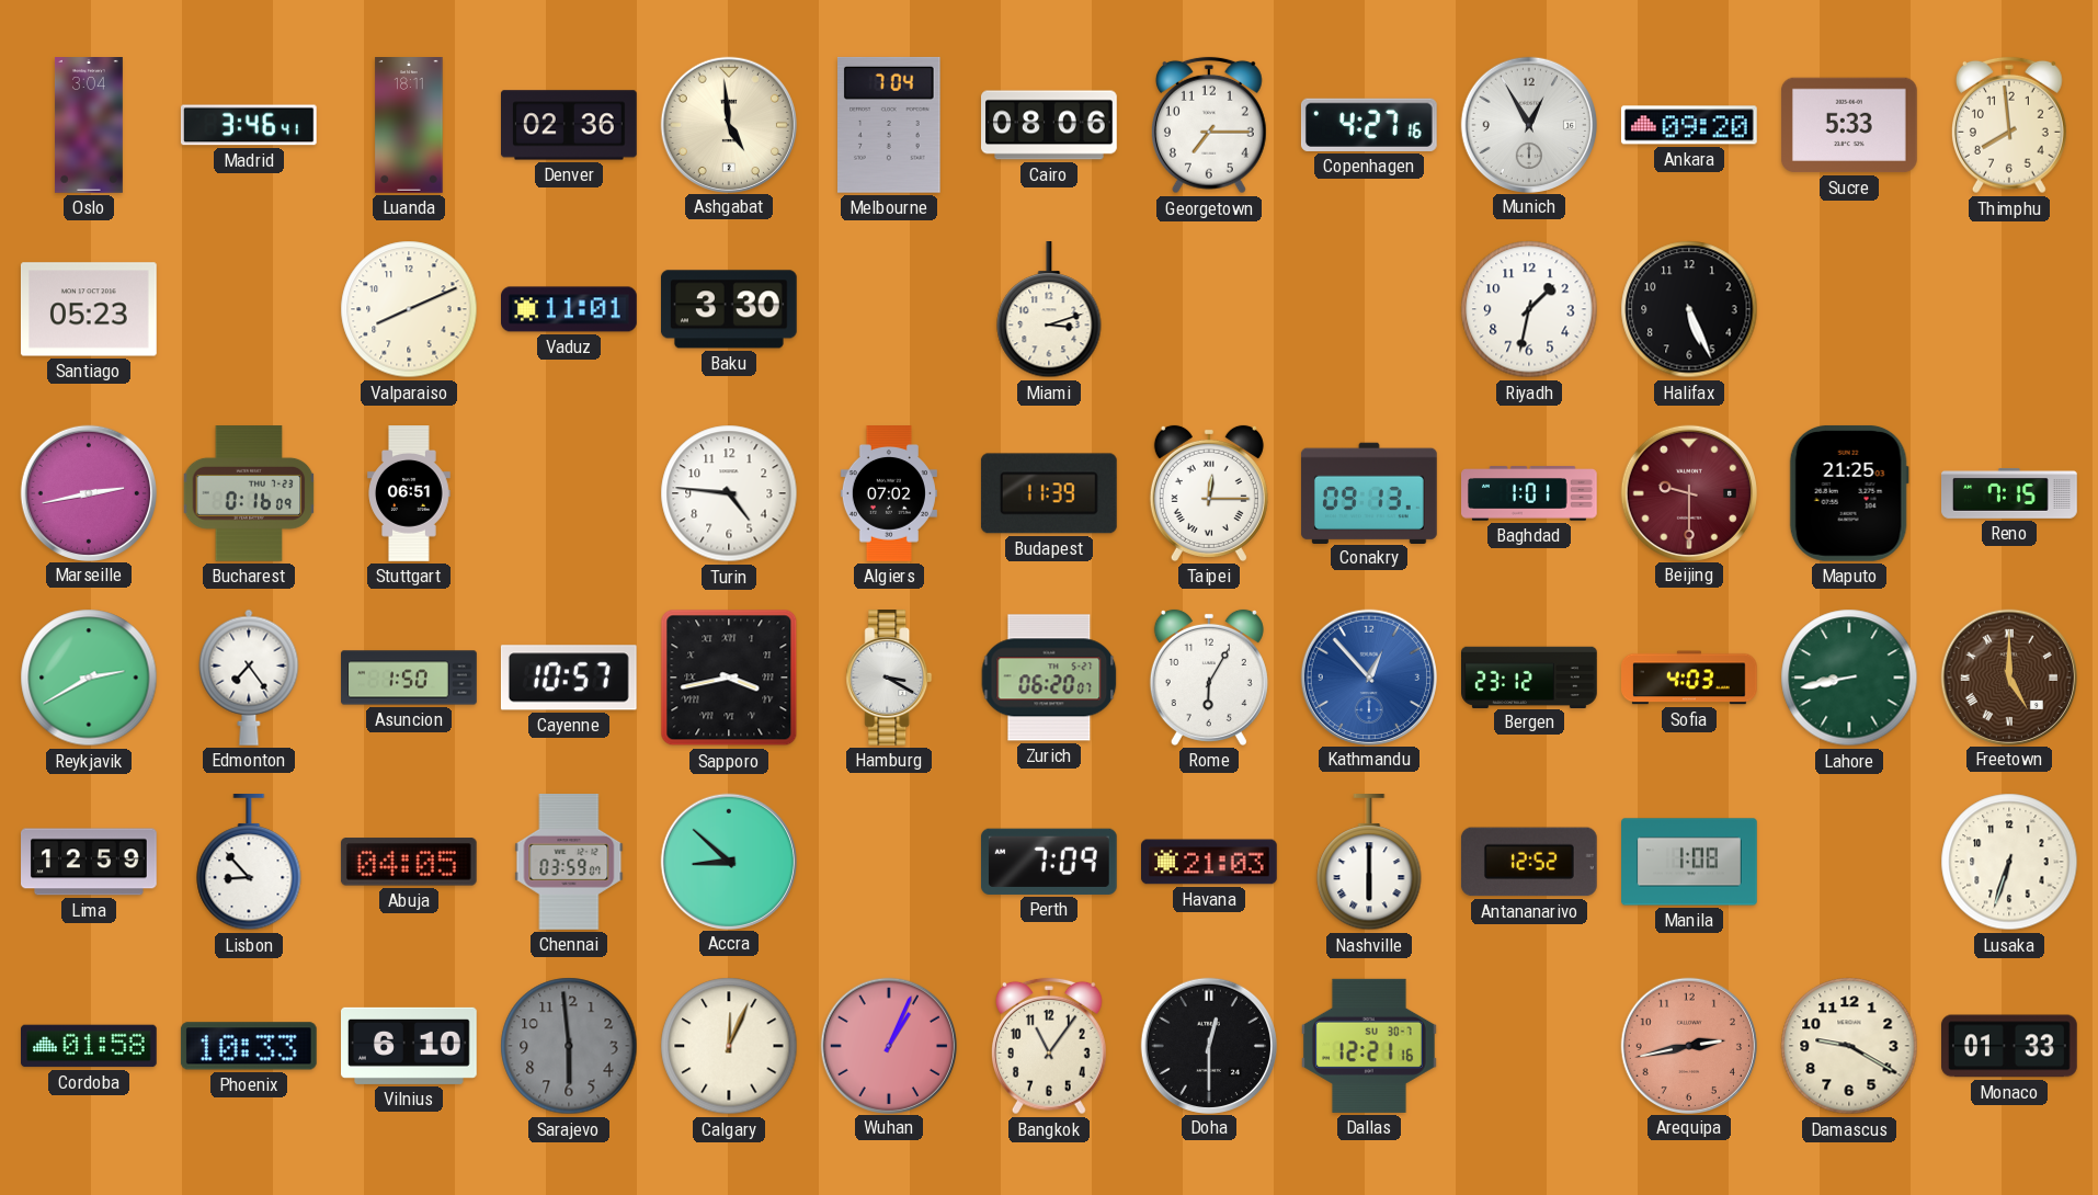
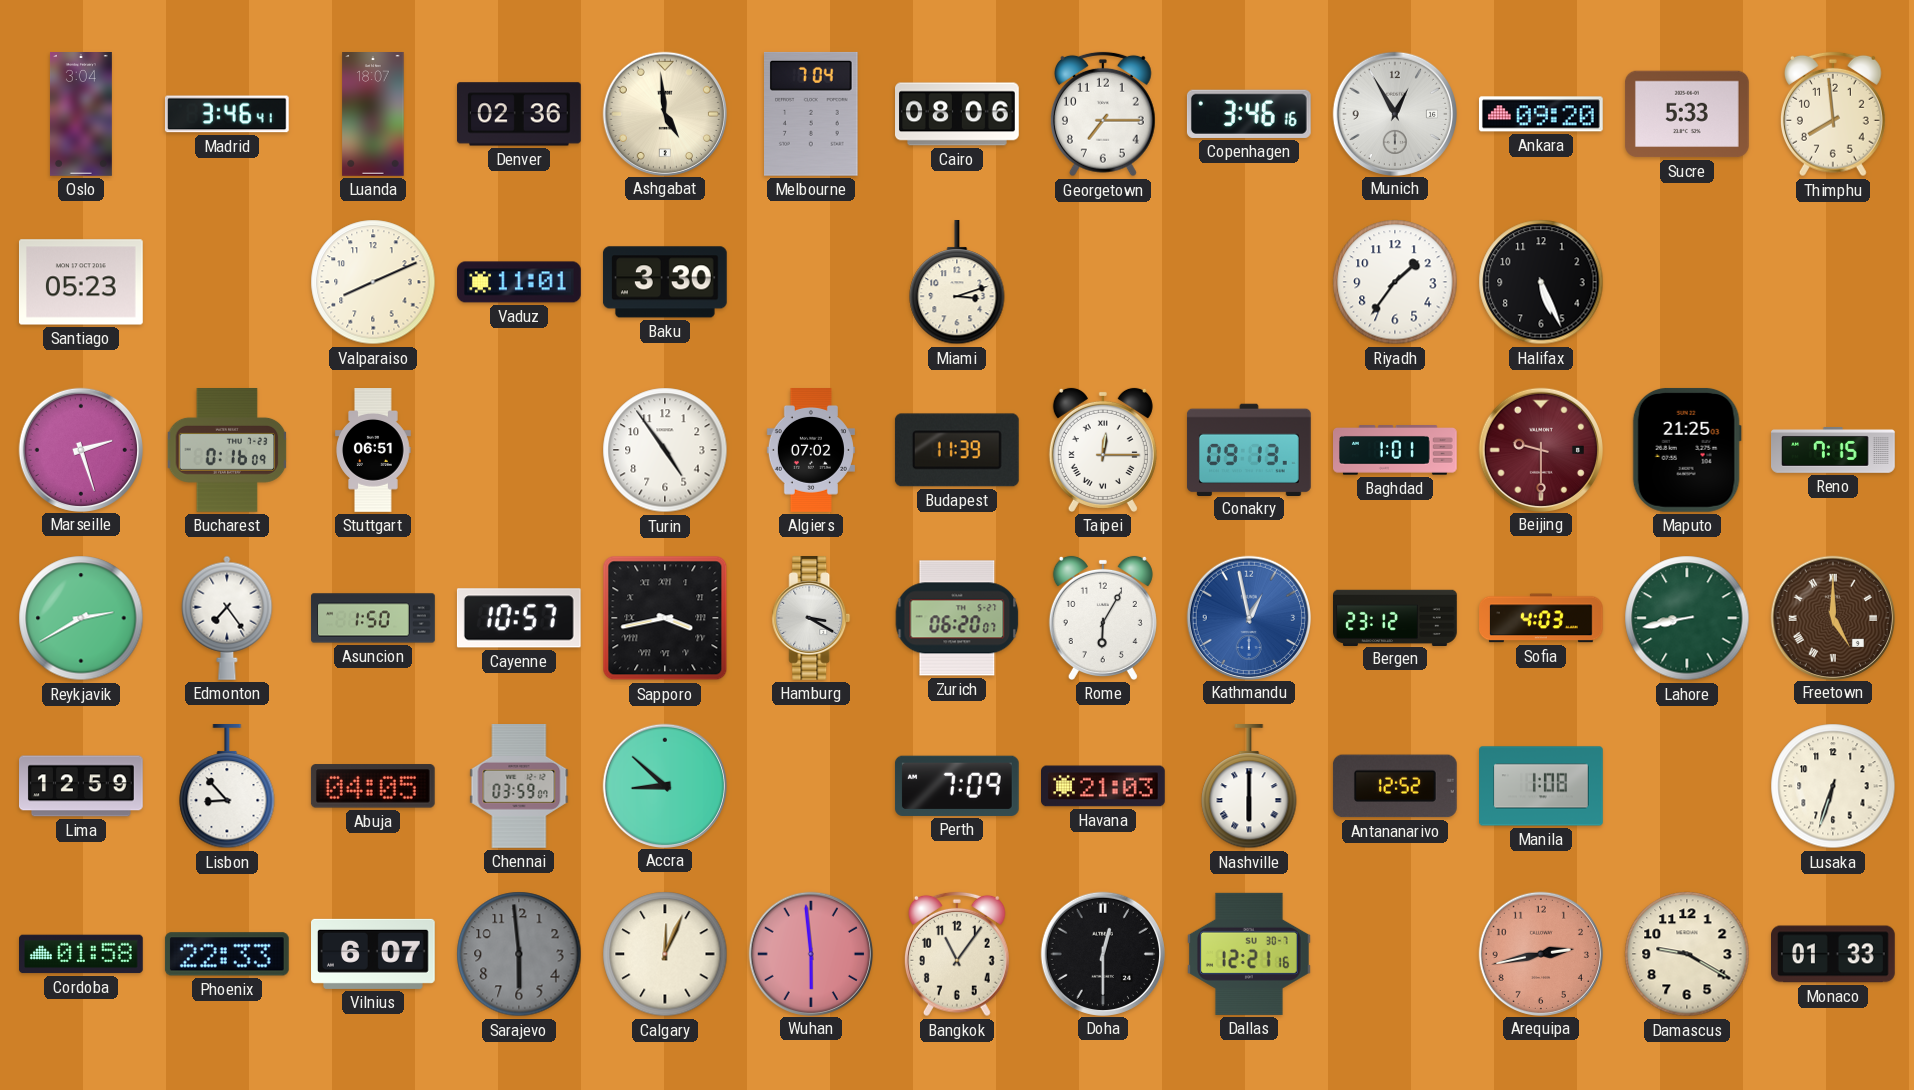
Luanda: 18:11 -> 18:07
Copenhagen: 4:27 -> 3:46
Riyadh: 1:32 -> 1:36
Marseille: 2:43 -> 2:27
Turin: 4:46 -> 4:54
Kathmandu: 12:53 -> 12:58
Phoenix: 10:33 -> 22:33
Vilnius: 6:10 -> 6:07
Wuhan: 1:04 -> 5:59
